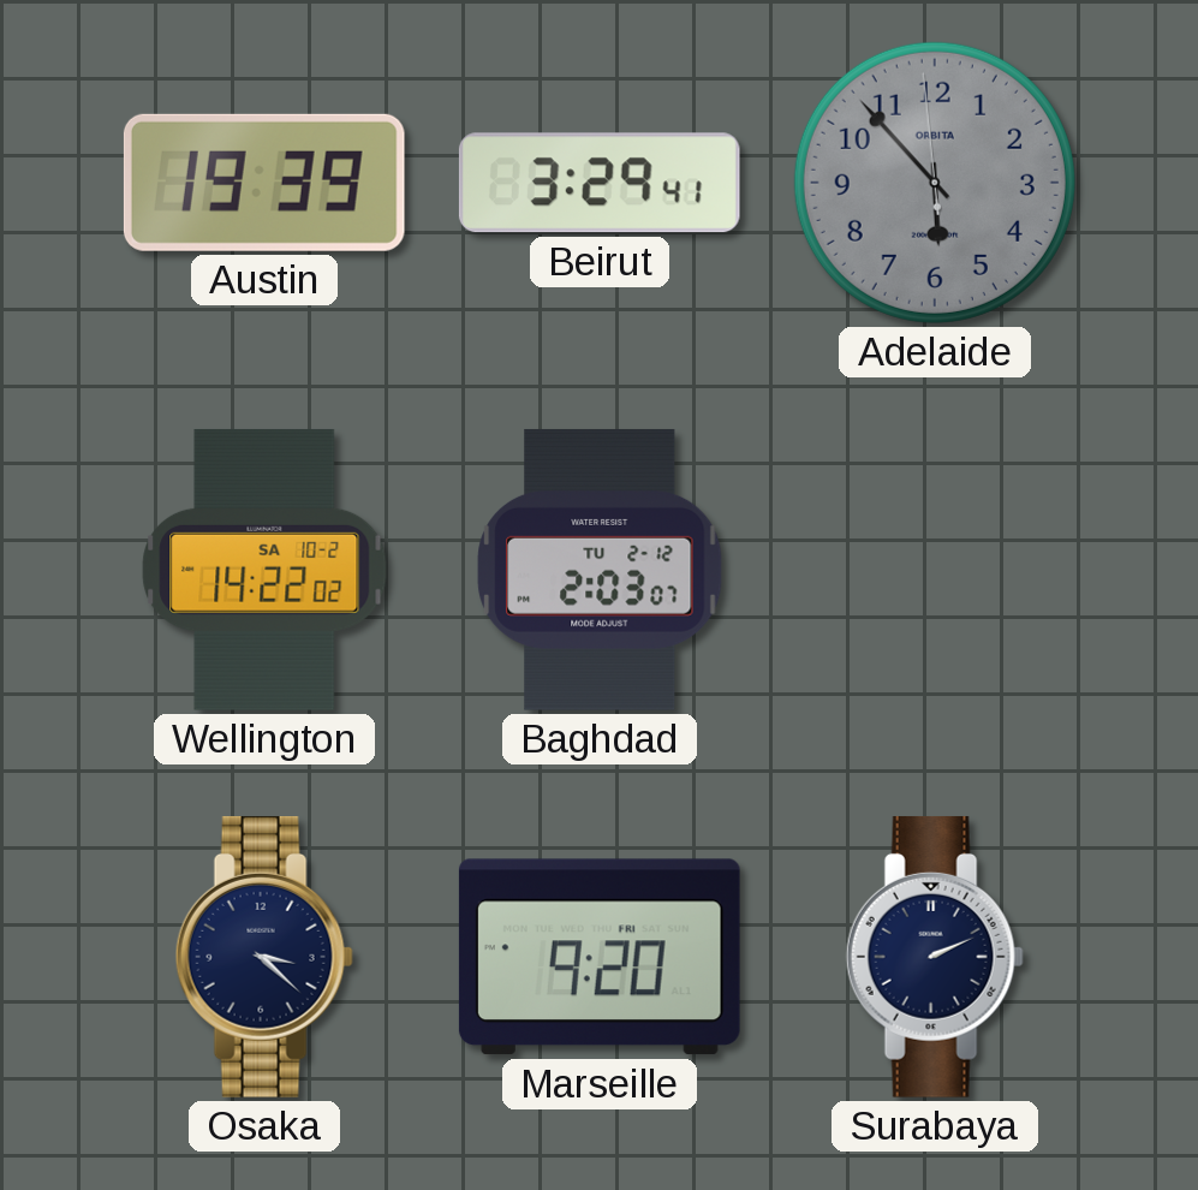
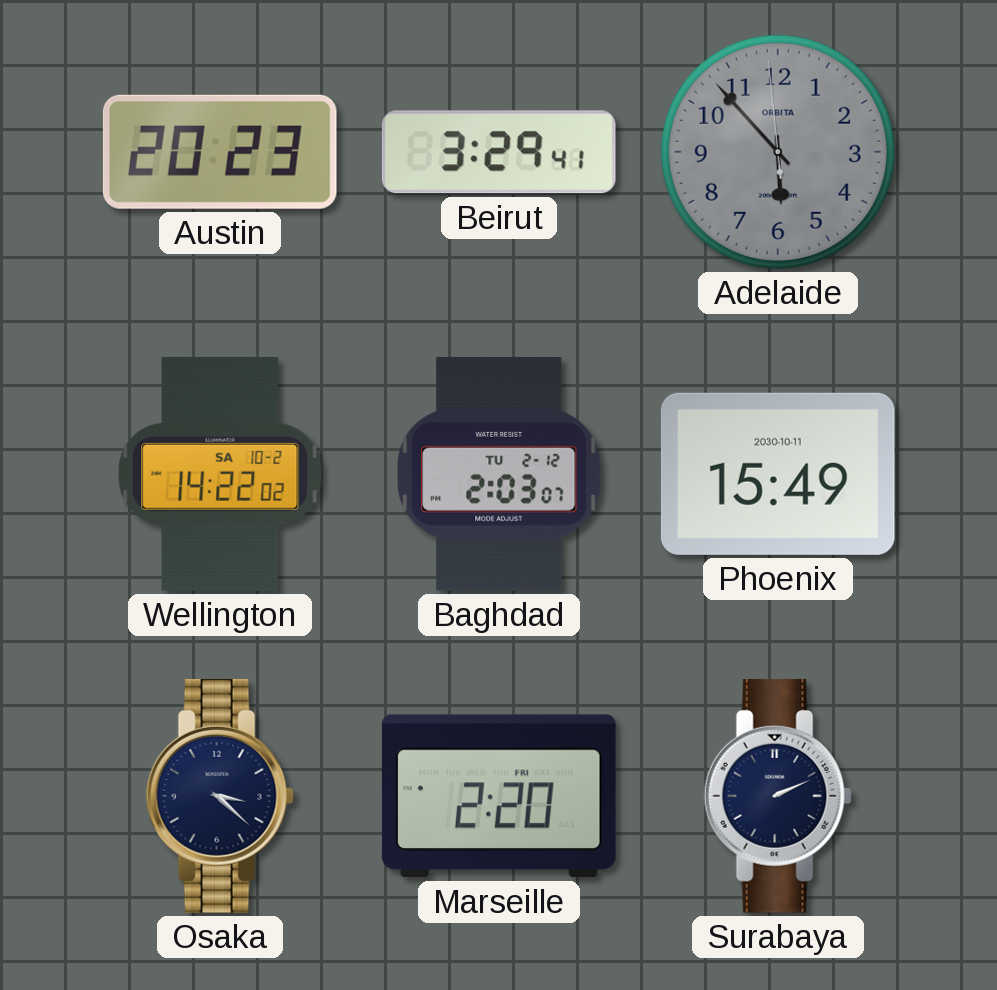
Austin: 19:39 -> 20:23
Phoenix: none -> 15:49
Marseille: 9:20 -> 2:20
